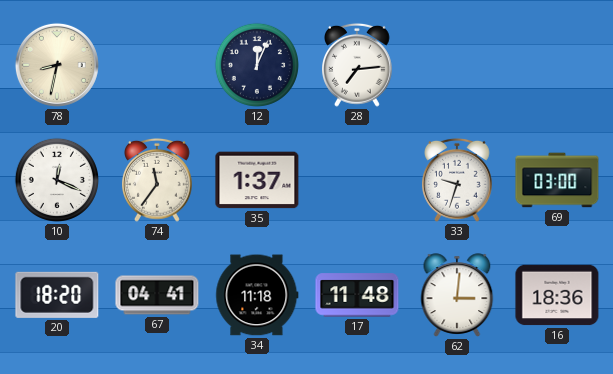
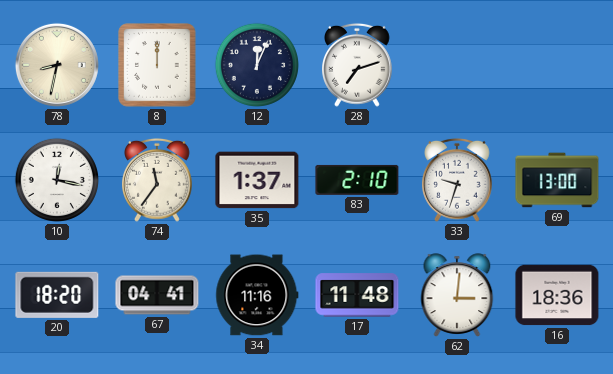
8: none -> 12:00
28: 7:14 -> 7:12
10: 12:19 -> 12:17
83: none -> 2:10
69: 03:00 -> 13:00
34: 11:18 -> 11:16
